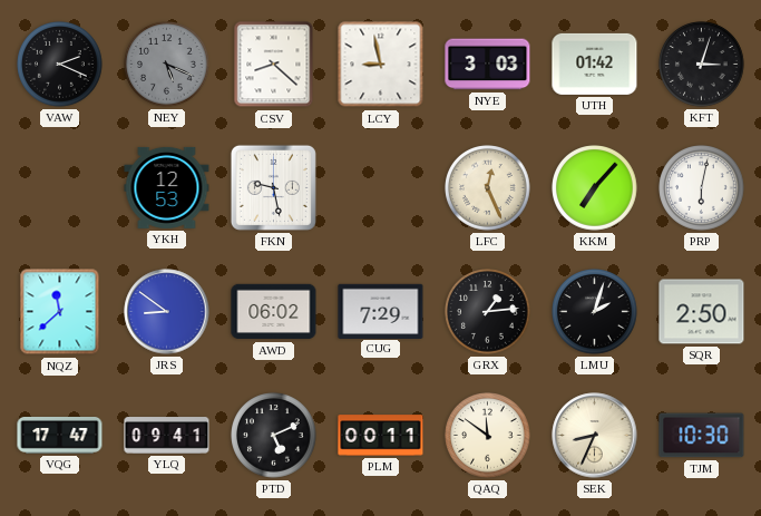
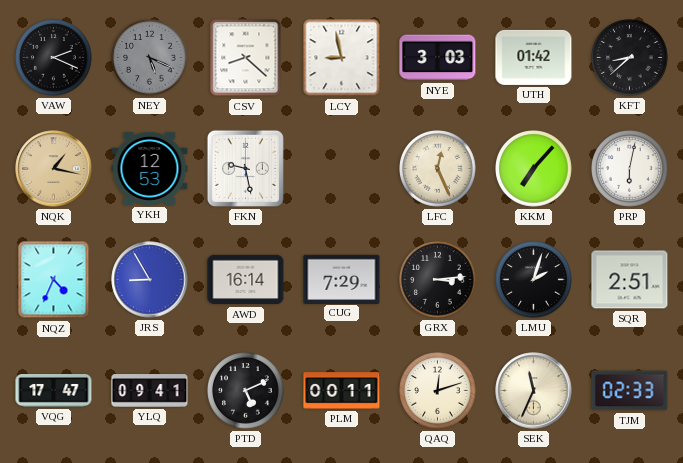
KFT: 3:03 -> 8:38
NQK: none -> 1:17
NQZ: 11:38 -> 4:34
JRS: 8:51 -> 8:55
AWD: 06:02 -> 16:14
GRX: 1:14 -> 3:14
SQR: 2:50 -> 2:51
QAQ: 11:51 -> 12:12
SEK: 8:34 -> 11:34
TJM: 10:30 -> 02:33
